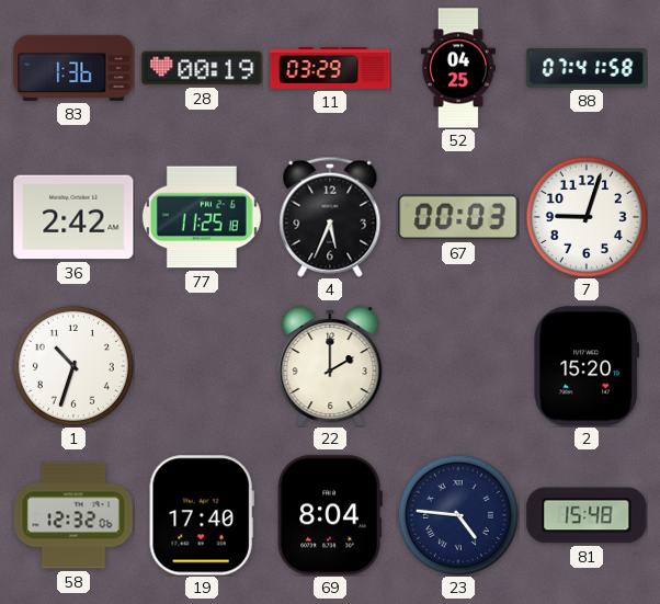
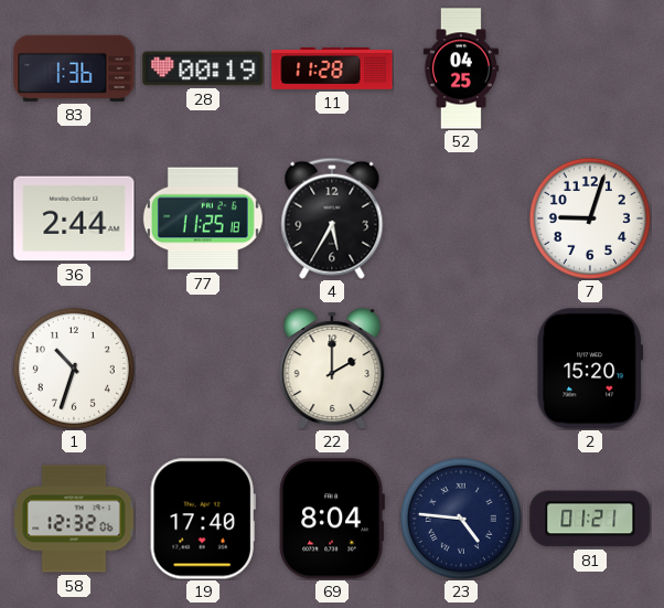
11: 03:29 -> 11:28
88: 07:41 -> none
36: 2:42 -> 2:44
4: 5:34 -> 5:35
67: 00:03 -> none
81: 15:48 -> 01:21
